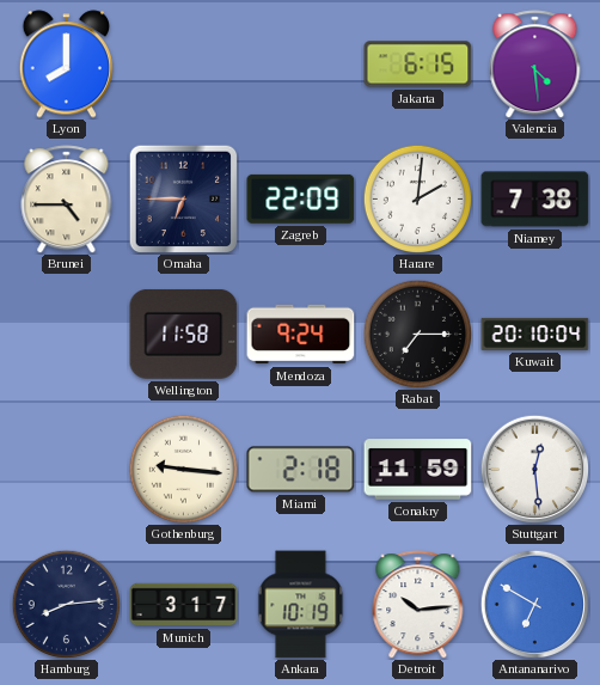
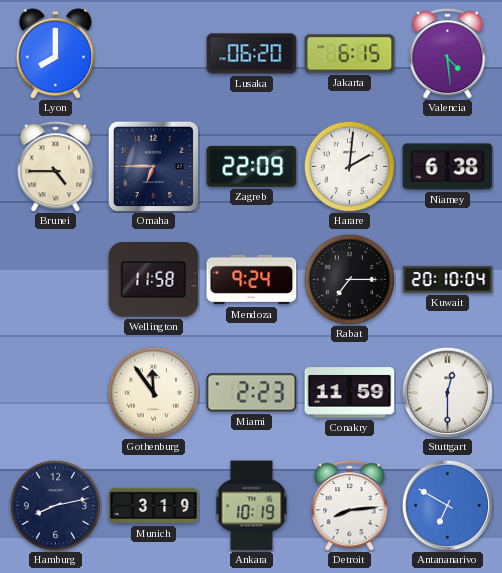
Lusaka: none -> 06:20
Niamey: 7:38 -> 6:38
Gothenburg: 9:16 -> 11:54
Miami: 2:18 -> 2:23
Stuttgart: 12:29 -> 12:30
Hamburg: 8:14 -> 8:13
Munich: 3:17 -> 3:19
Detroit: 10:14 -> 8:14
